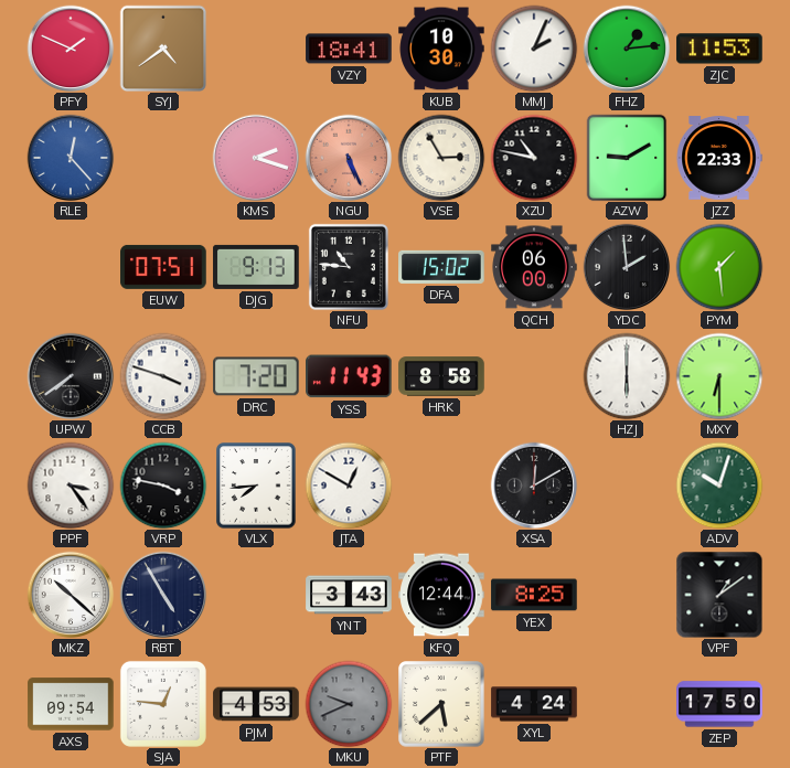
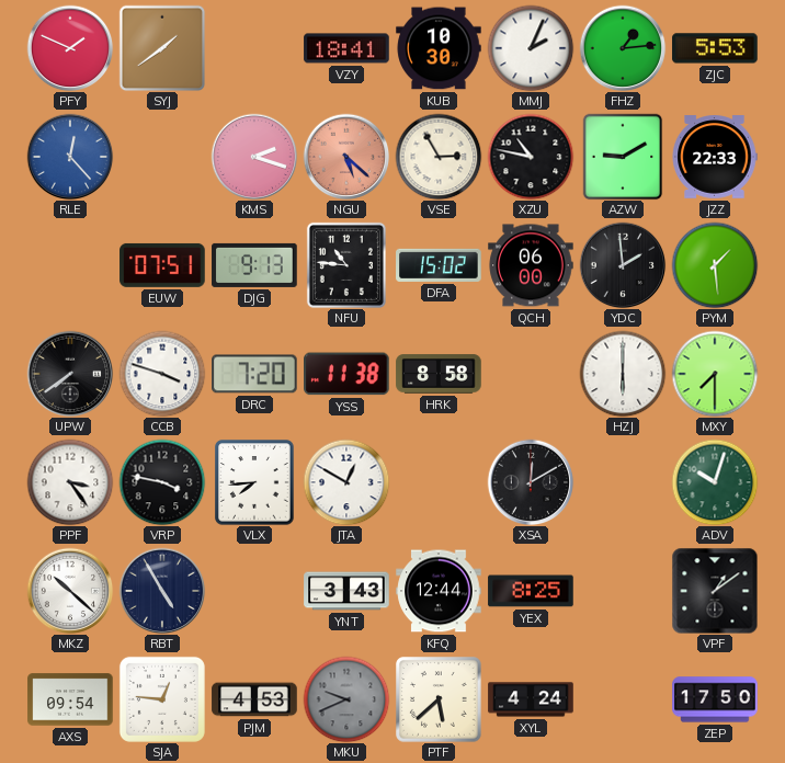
SYJ: 4:39 -> 1:39
ZJC: 11:53 -> 5:53
NGU: 5:26 -> 5:22
YSS: 11:43 -> 11:38
MXY: 6:30 -> 7:30
